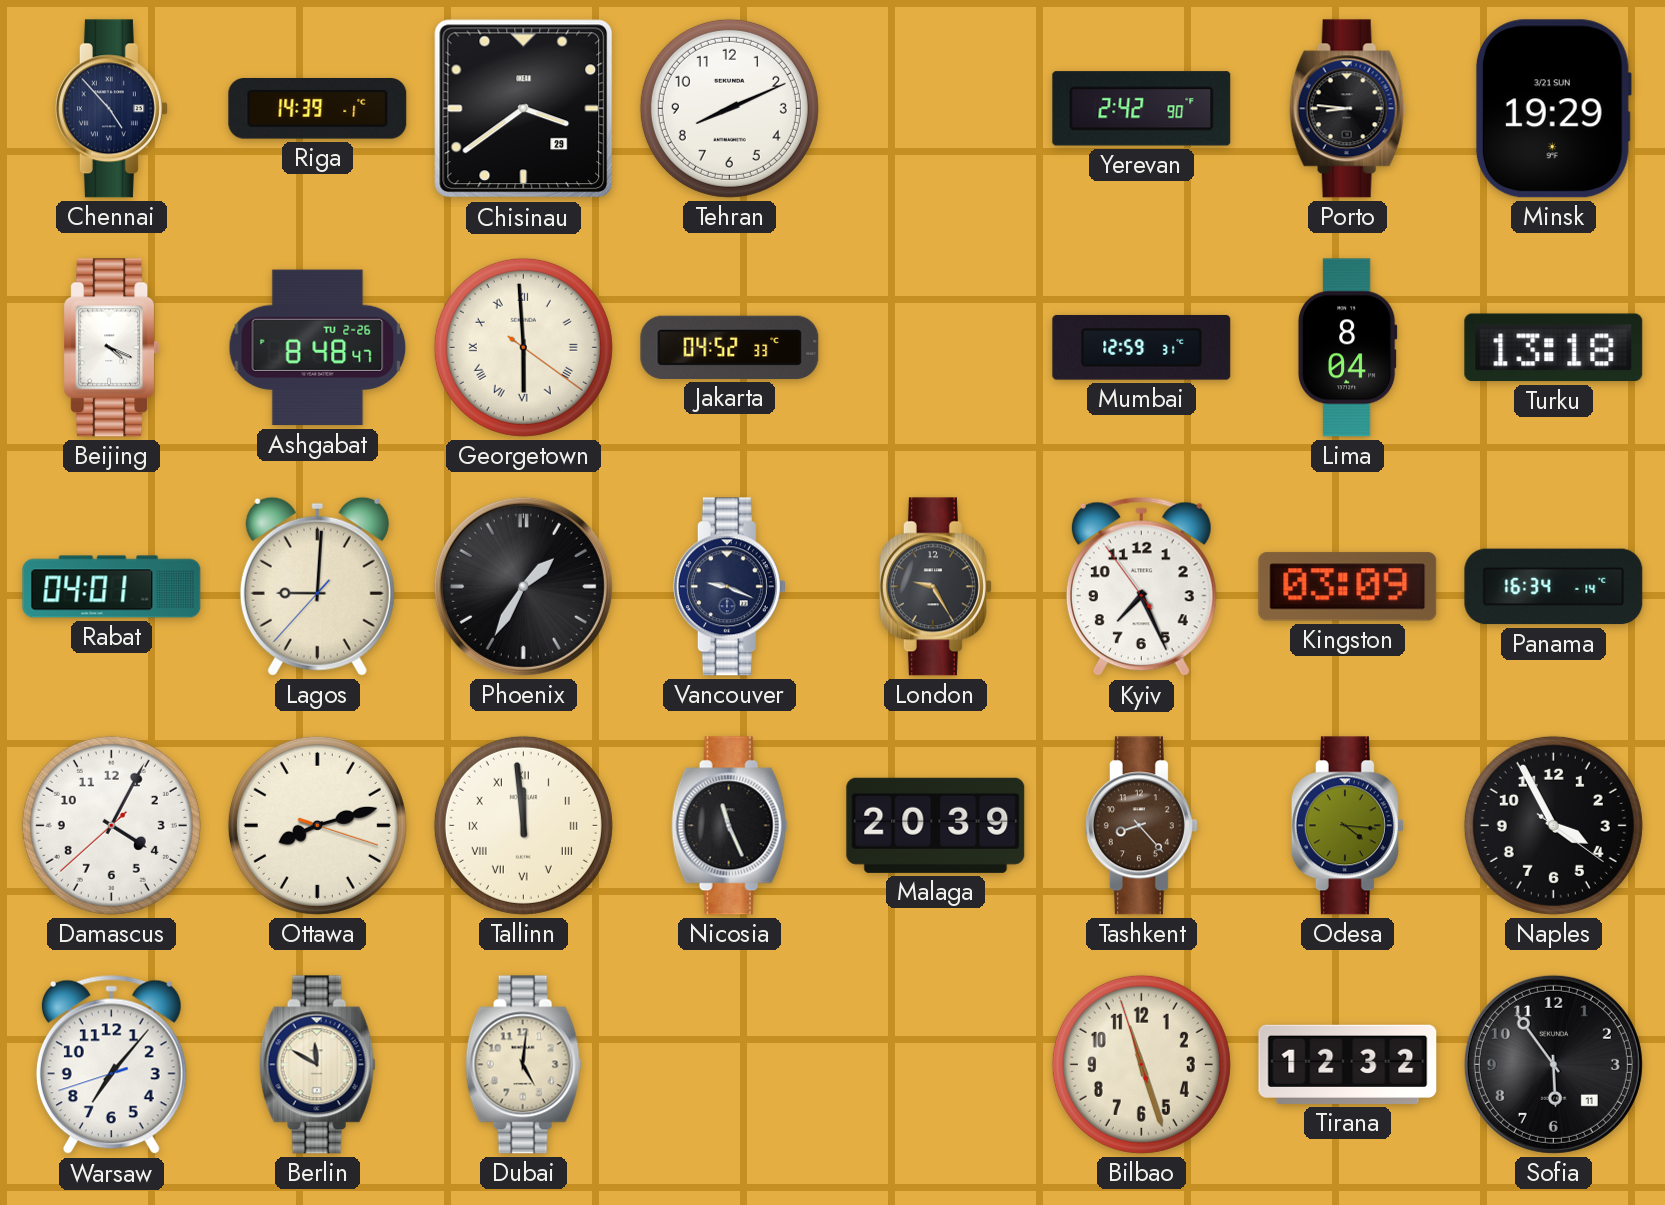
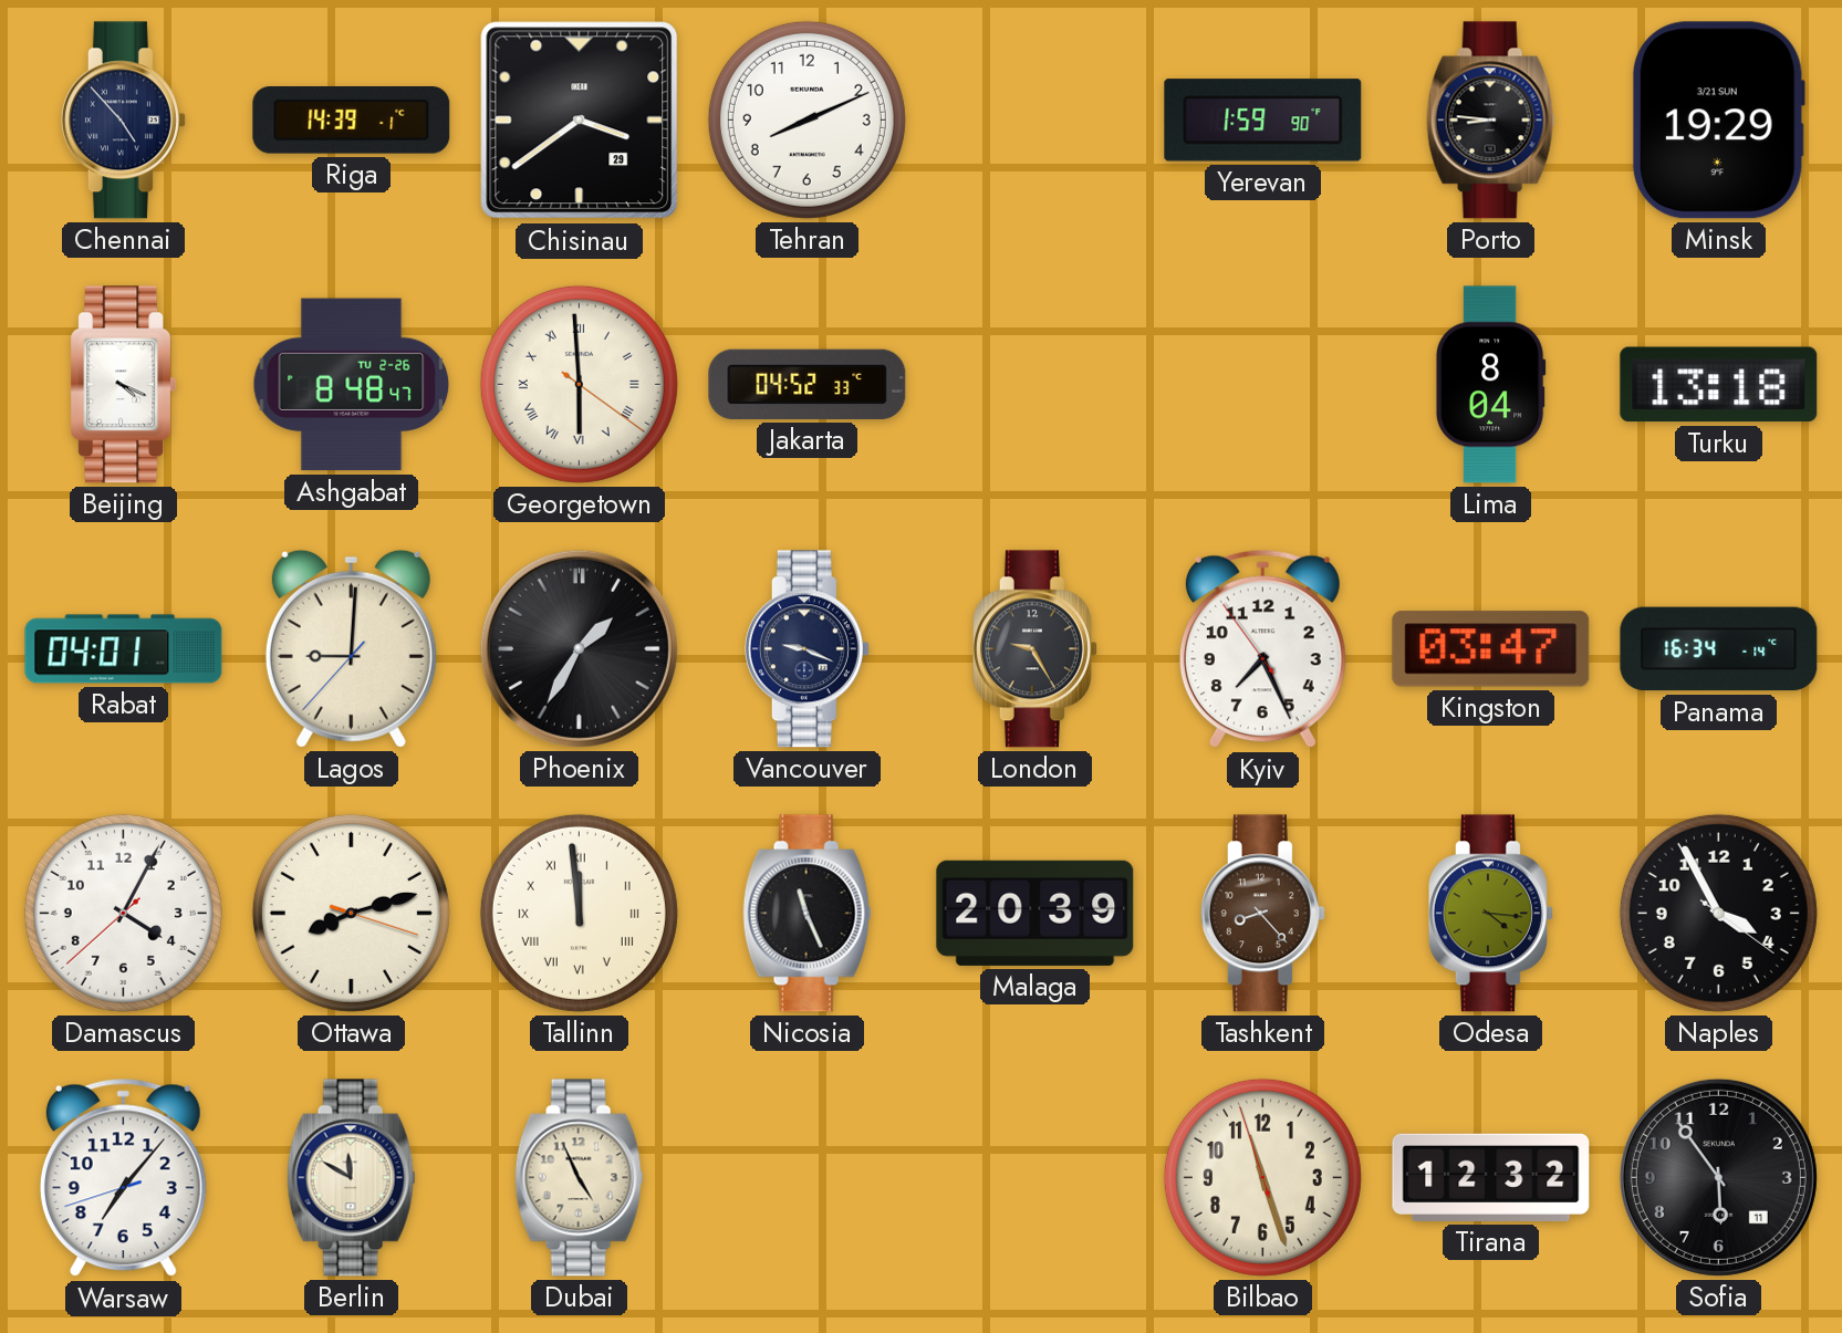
Yerevan: 2:42 -> 1:59
Mumbai: 12:59 -> none
Kingston: 03:09 -> 03:47
Dubai: 5:01 -> 4:56
